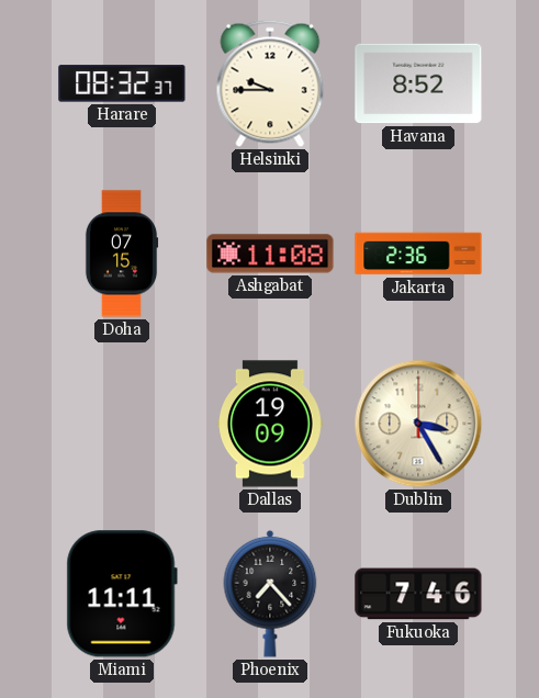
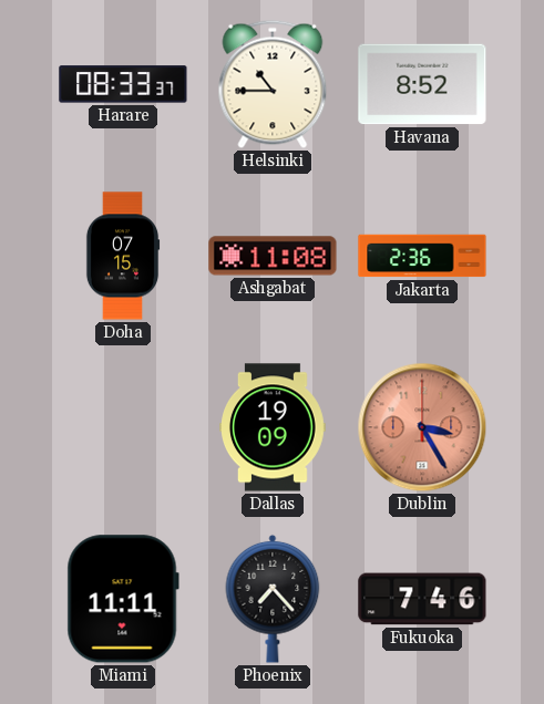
Harare: 08:32 -> 08:33
Helsinki: 9:45 -> 10:45
Dublin dial: cream -> salmon
